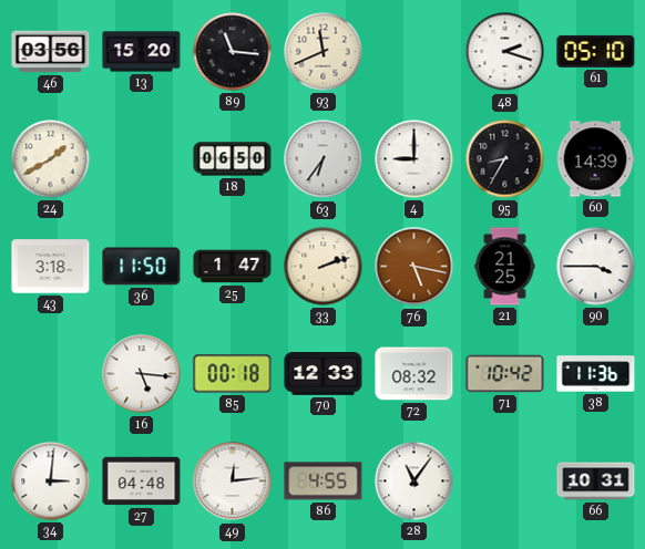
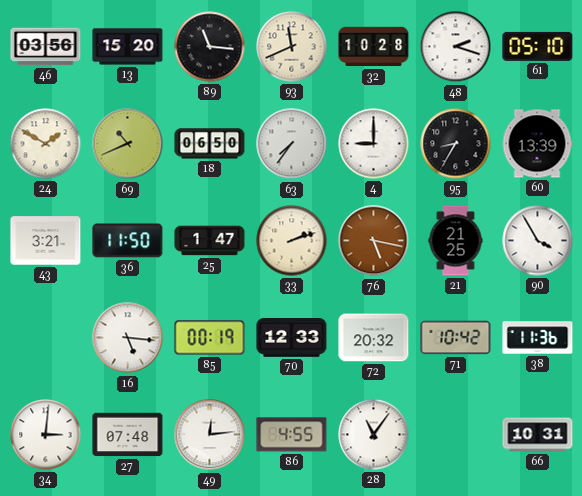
32: none -> 10:28
24: 1:40 -> 1:50
69: none -> 10:41
63: 6:36 -> 7:36
60: 14:39 -> 13:39
43: 3:18 -> 3:21
90: 3:45 -> 3:55
85: 00:18 -> 00:19
72: 08:32 -> 20:32
27: 04:48 -> 07:48
